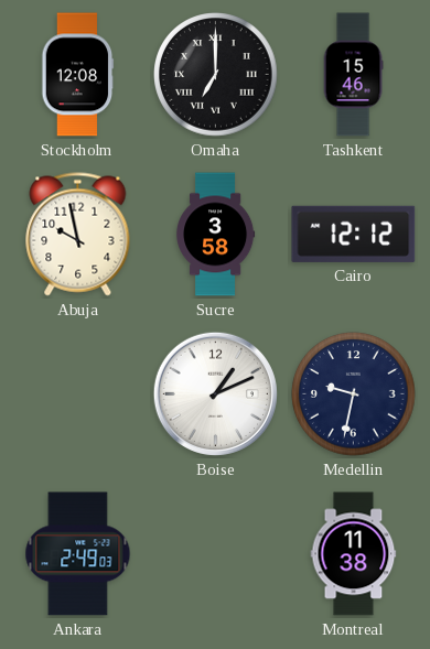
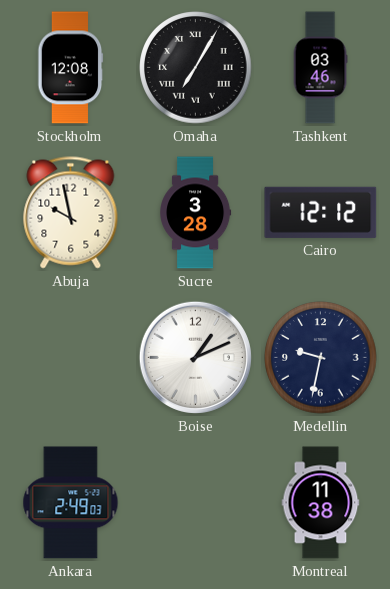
Omaha: 7:00 -> 7:05
Tashkent: 15:46 -> 03:46
Sucre: 3:58 -> 3:28
